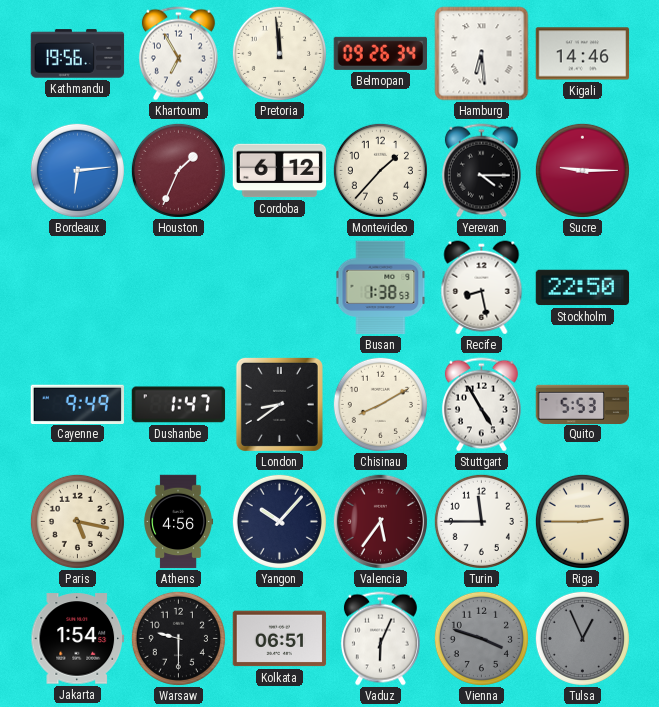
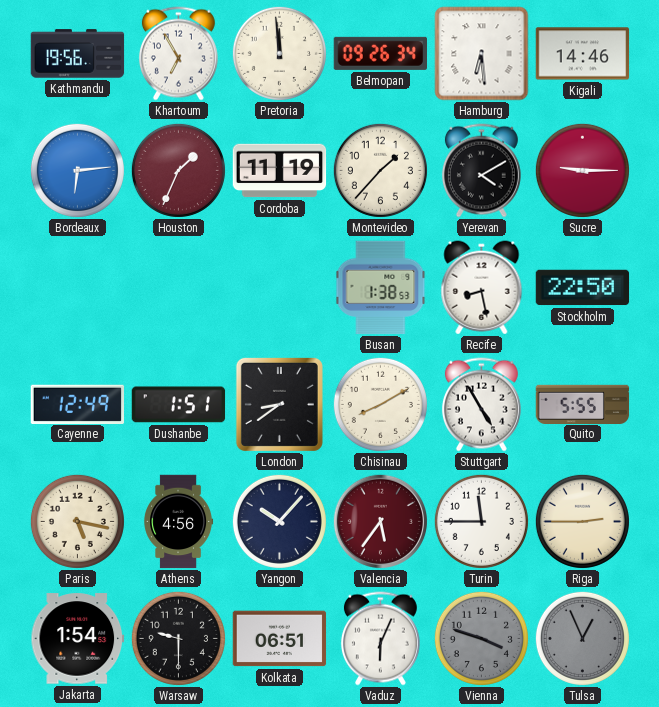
Cordoba: 6:12 -> 11:19
Yerevan: 4:15 -> 4:10
Cayenne: 9:49 -> 12:49
Dushanbe: 1:47 -> 1:51
Quito: 5:53 -> 5:55
